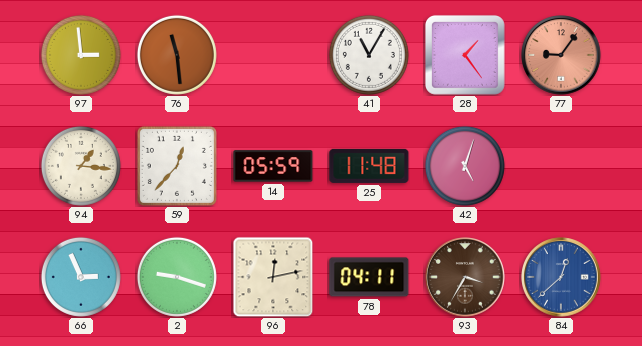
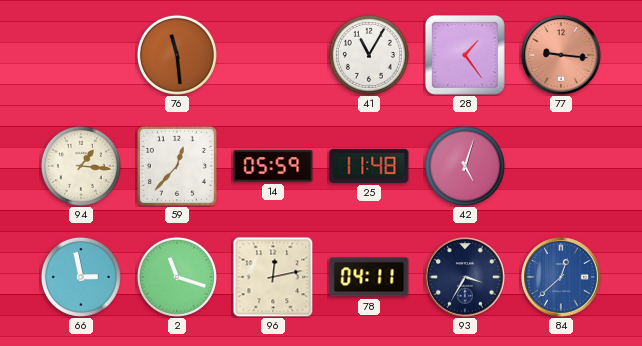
97: 2:59 -> none
77: 9:06 -> 9:16
66: 2:56 -> 2:58
2: 9:18 -> 11:18
93 dial: brown -> navy
